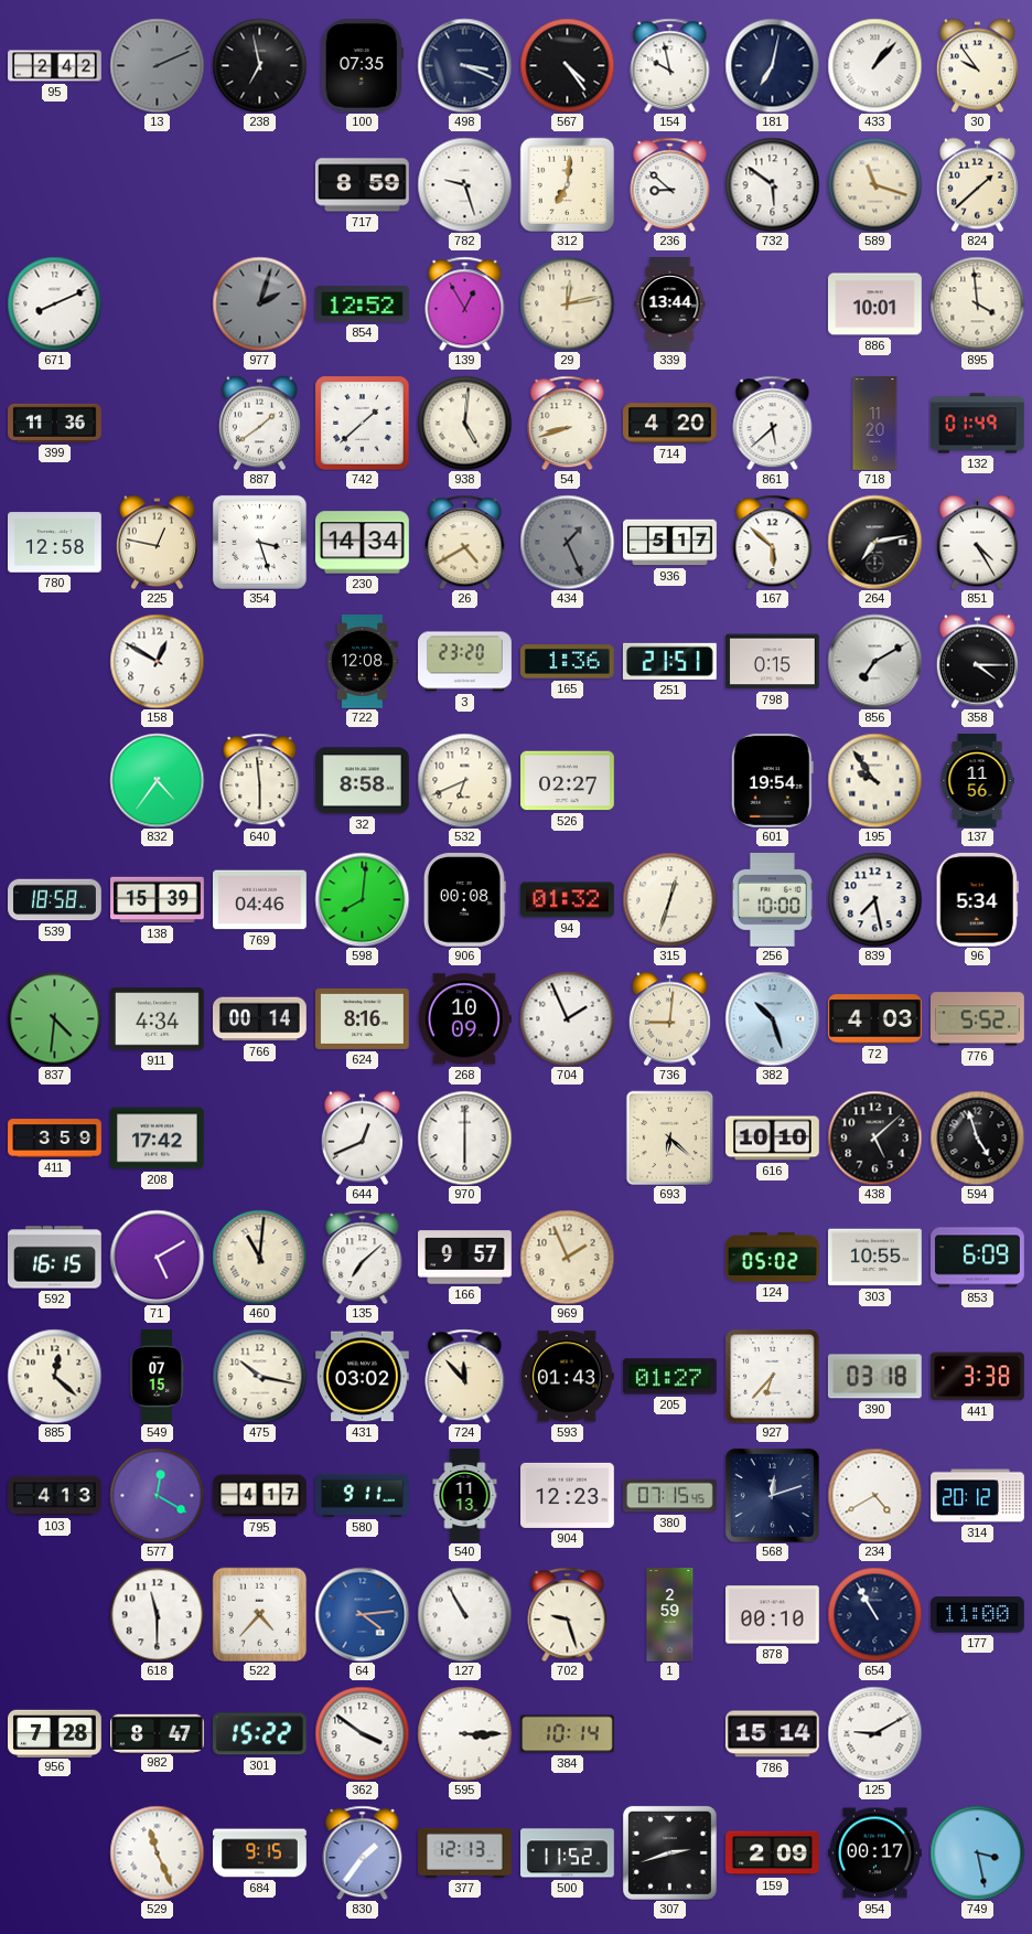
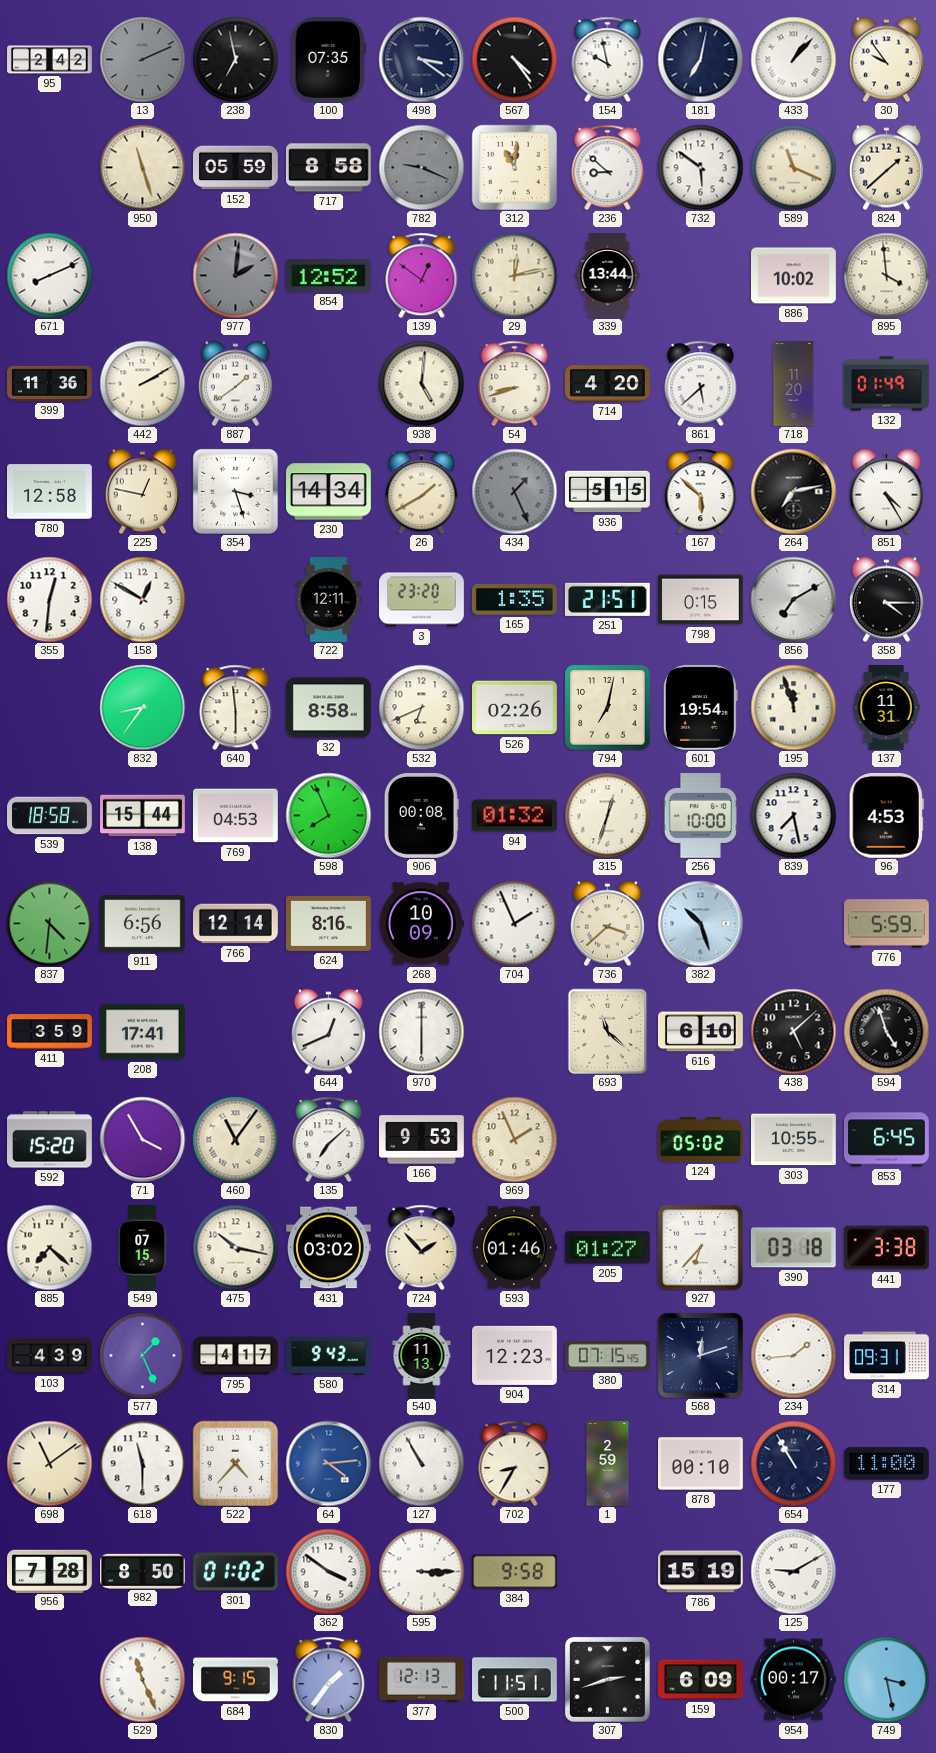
498: 3:19 -> 3:21
950: none -> 11:27
152: none -> 05:59
717: 8:59 -> 8:58
782: 9:27 -> 9:19
782 dial: white -> grey
312: 7:01 -> 11:01
589: 11:18 -> 11:19
977: 2:03 -> 2:01
139: 12:55 -> 12:51
886: 10:01 -> 10:02
442: none -> 2:10
742: 1:38 -> none
26: 4:40 -> 1:40
936: 5:17 -> 5:15
355: none -> 12:31
722: 12:08 -> 12:11
165: 1:36 -> 1:35
832: 4:36 -> 8:36
526: 02:27 -> 02:26
794: none -> 7:02
195: 9:54 -> 11:57
137: 11:56 -> 11:31
138: 15:39 -> 15:44
769: 04:46 -> 04:53
598: 8:01 -> 7:56
96: 5:34 -> 4:53
911: 4:34 -> 6:56
766: 00:14 -> 12:14
736: 9:01 -> 3:38
72: 4:03 -> none
776: 5:52 -> 5:59
208: 17:42 -> 17:41
693: 6:22 -> 11:22
616: 10:10 -> 6:10
592: 16:15 -> 15:20
71: 5:10 -> 3:55
460: 11:01 -> 11:06
166: 9:57 -> 9:53
853: 6:09 -> 6:45
885: 12:22 -> 7:22
724: 11:53 -> 1:53
593: 01:43 -> 01:46
103: 4:13 -> 4:39
577: 12:20 -> 1:26
580: 9:11 -> 9:43
234: 4:40 -> 1:44
314: 20:12 -> 09:31
698: none -> 11:09
702: 9:27 -> 8:35
982: 8:47 -> 8:50
301: 15:22 -> 01:02
384: 10:14 -> 9:58
786: 15:14 -> 15:19
500: 11:52 -> 11:51
159: 2:09 -> 6:09
